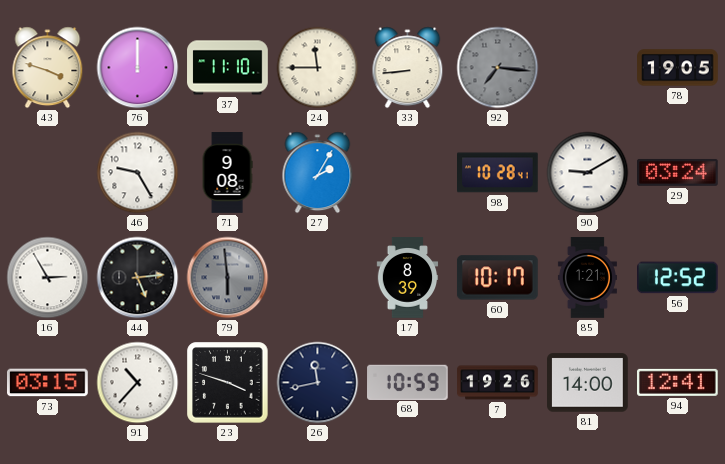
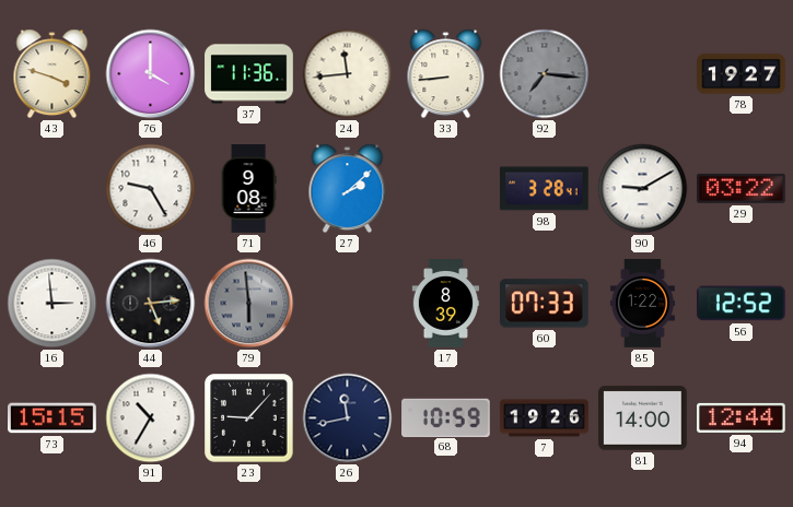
76: 12:00 -> 4:00
37: 11:10 -> 11:36
24: 11:45 -> 11:44
78: 19:05 -> 19:27
27: 2:05 -> 2:08
98: 10:28 -> 3:28
29: 03:24 -> 03:22
16: 2:55 -> 2:59
60: 10:17 -> 07:33
85: 1:21 -> 1:22
73: 03:15 -> 15:15
91: 10:37 -> 10:35
23: 3:48 -> 9:07
94: 12:41 -> 12:44
